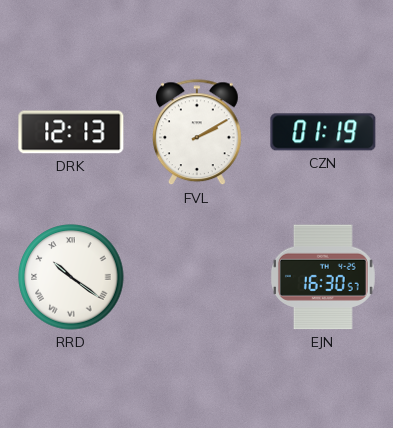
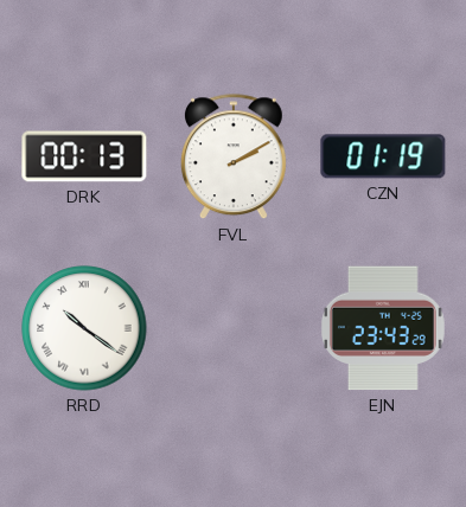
DRK: 12:13 -> 00:13
EJN: 16:30 -> 23:43
